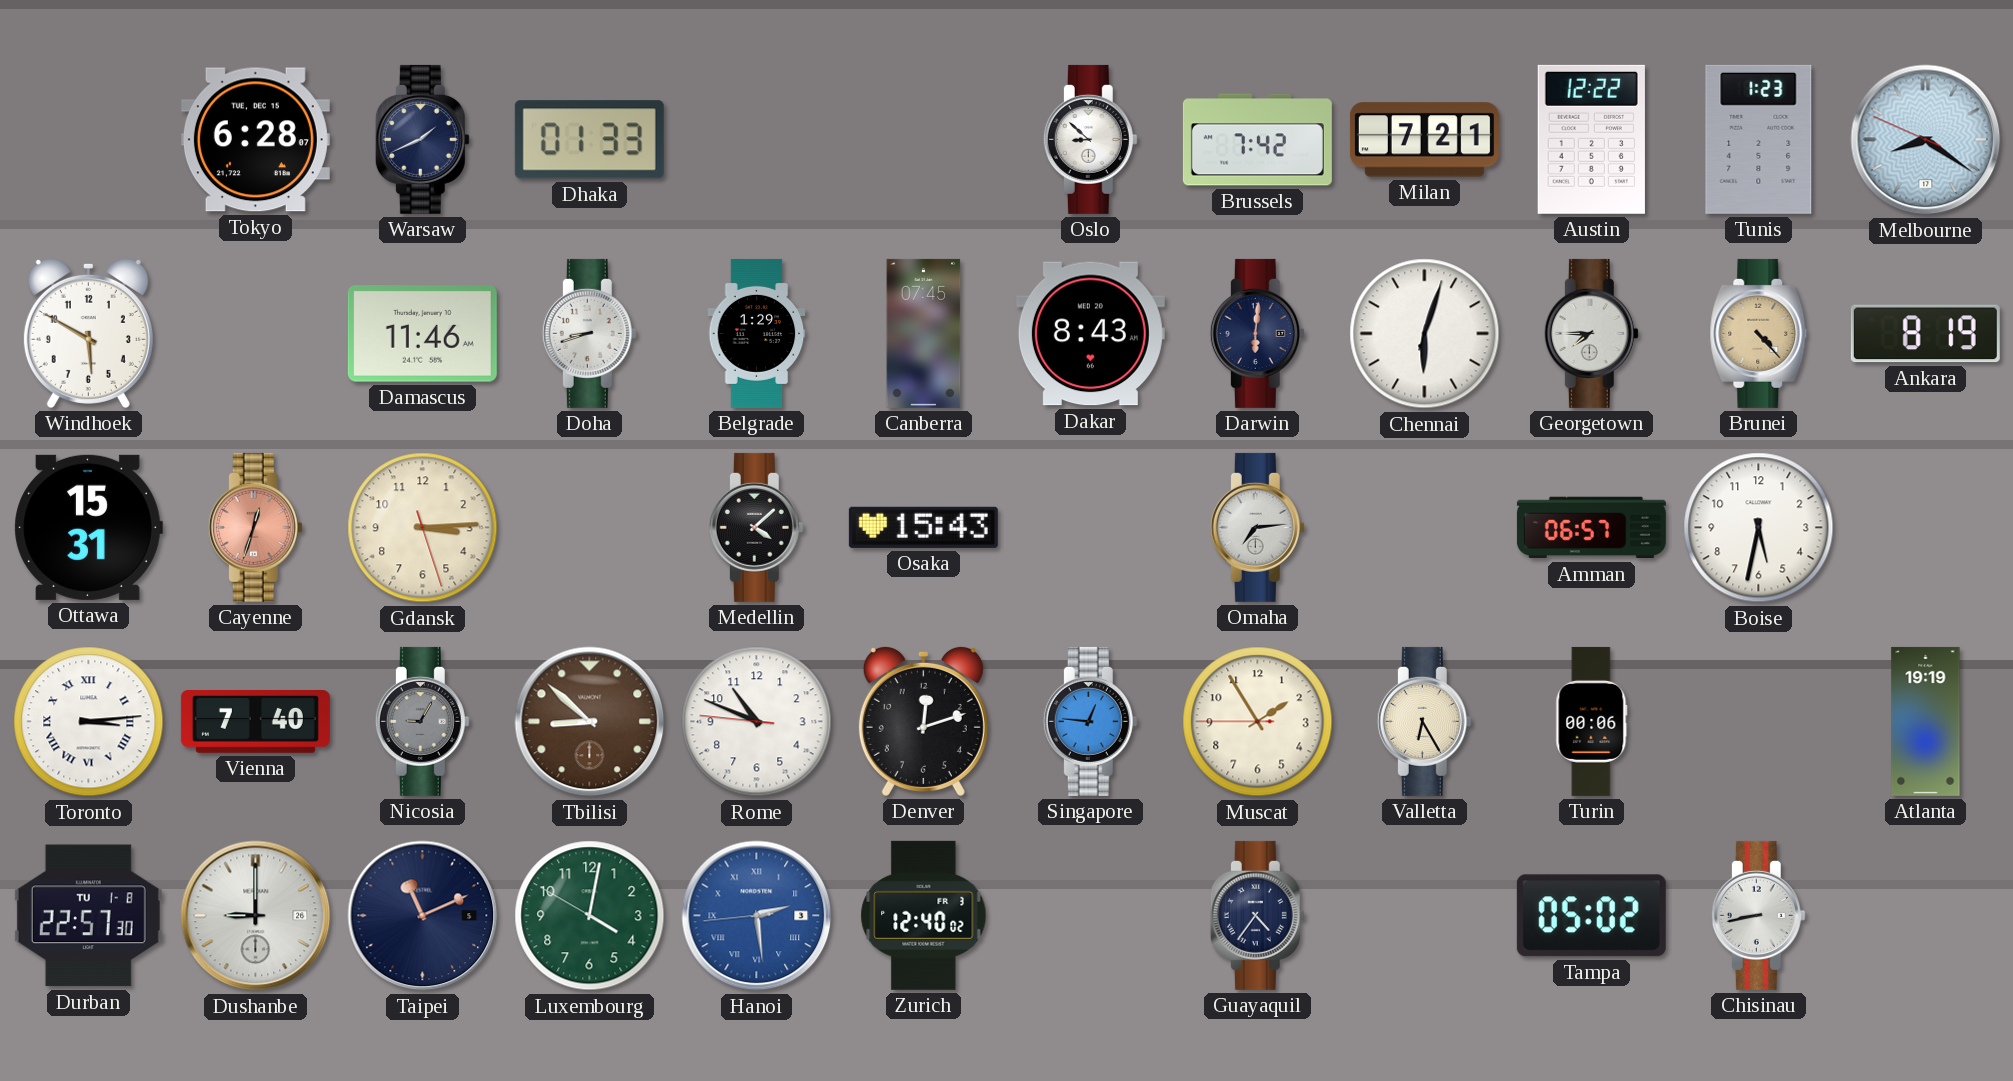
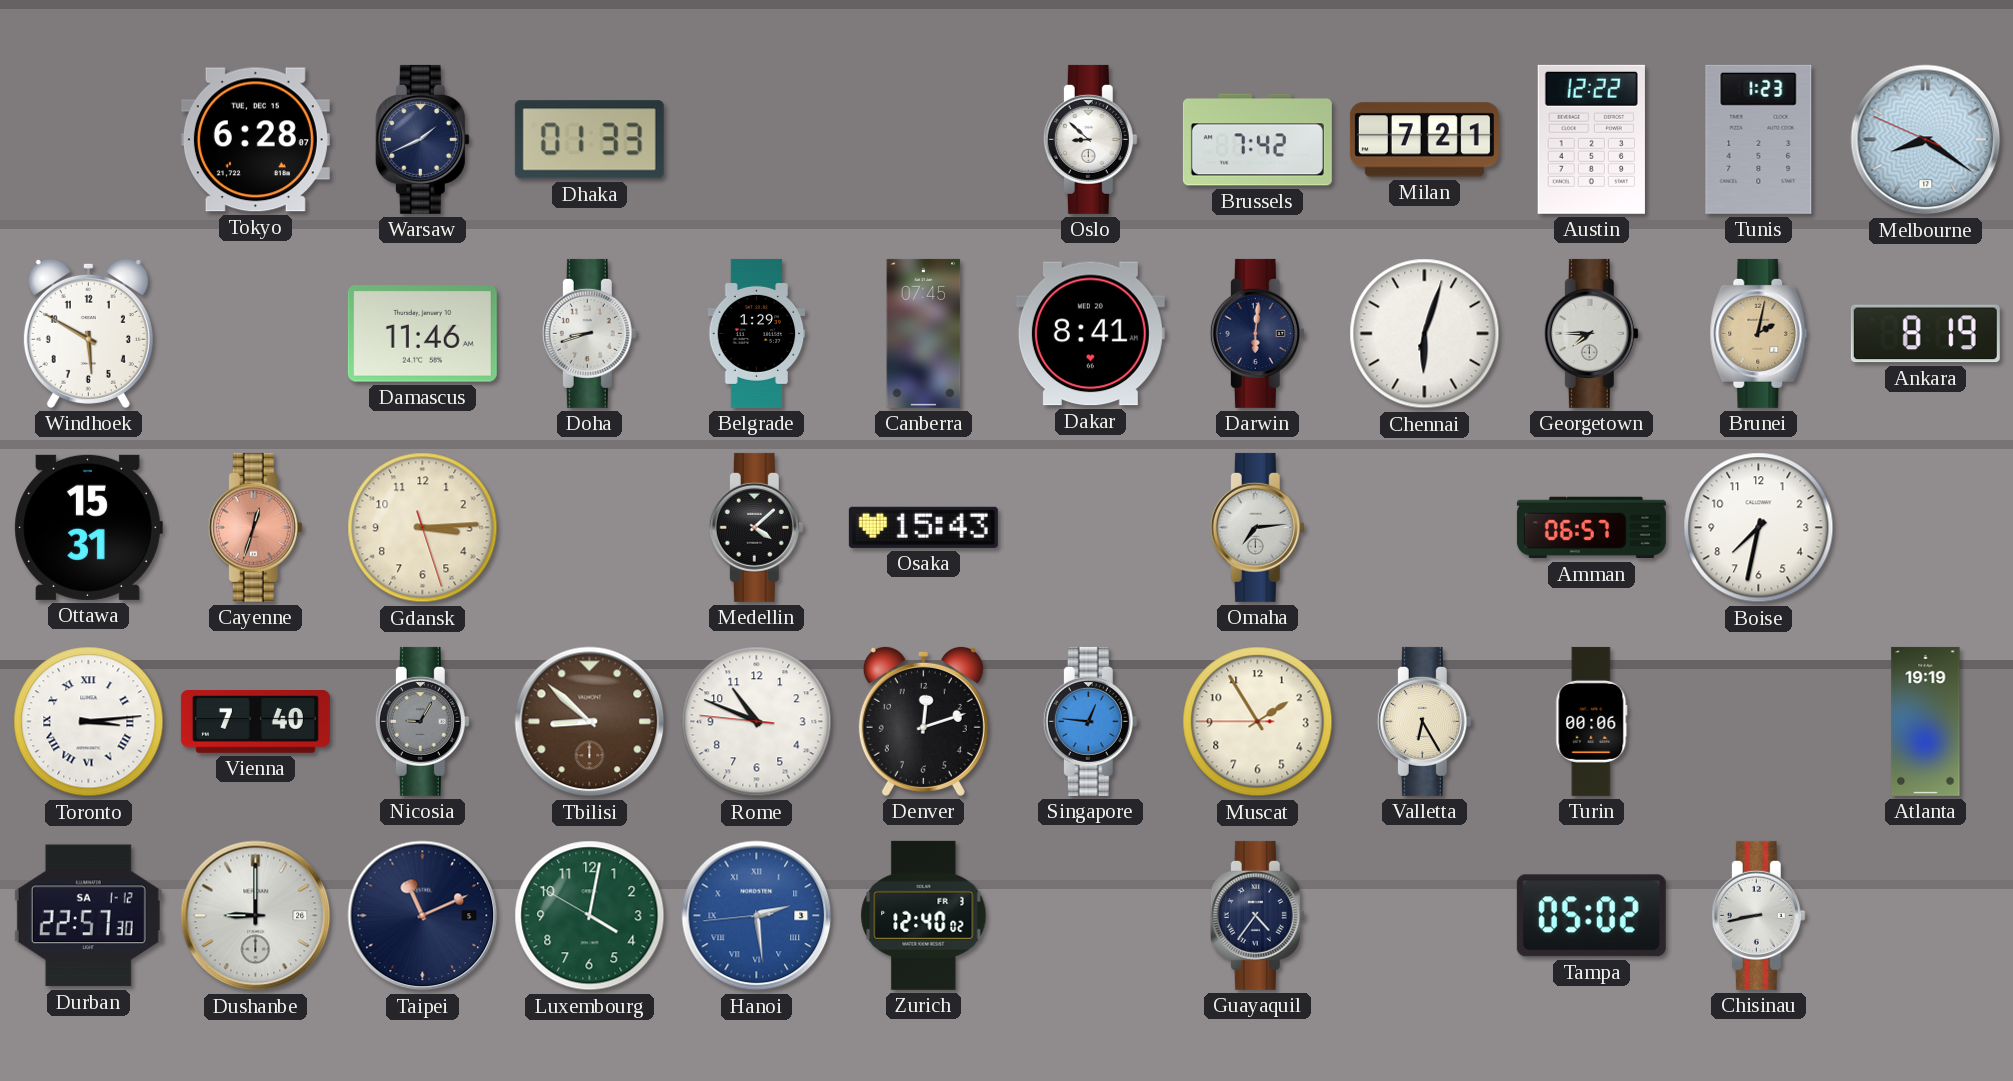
Dakar: 8:43 -> 8:41
Brunei: 4:23 -> 2:02
Boise: 5:32 -> 7:32
Durban date: TU 1-8 -> SA 1-12
